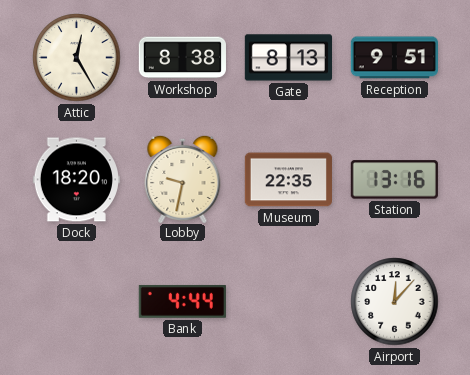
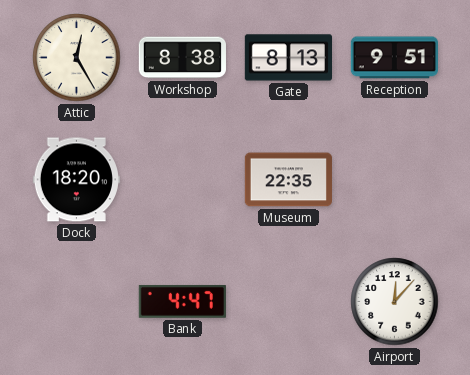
Lobby: 9:32 -> none
Station: 13:16 -> none
Bank: 4:44 -> 4:47
